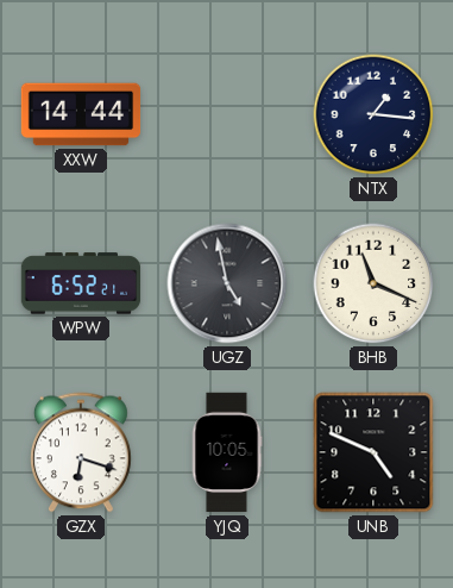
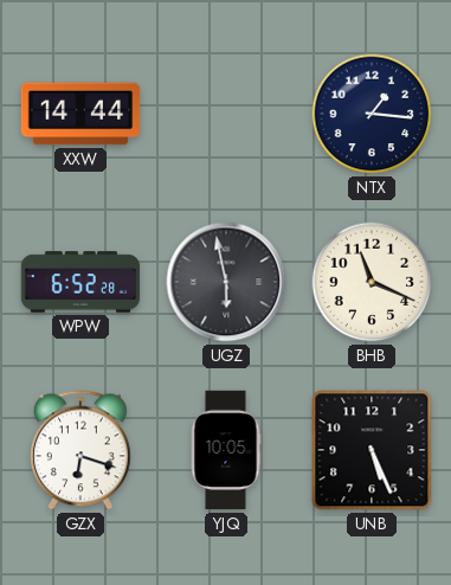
WPW: 6:52:21 -> 6:52:28
UGZ: 4:58 -> 5:58
UNB: 4:49 -> 5:26
